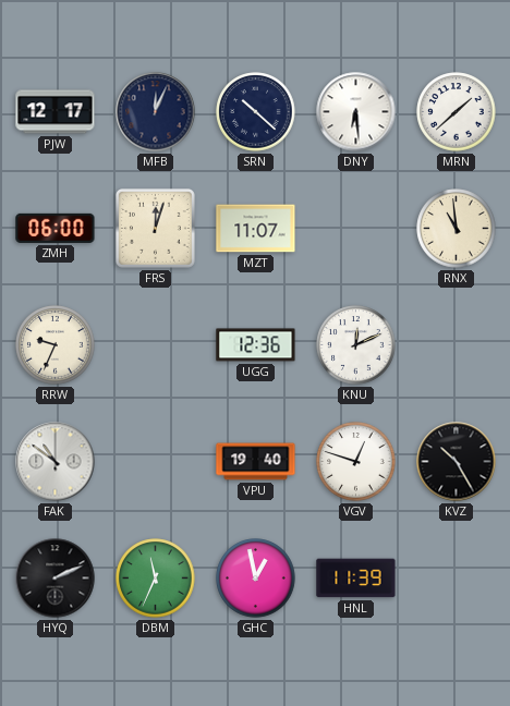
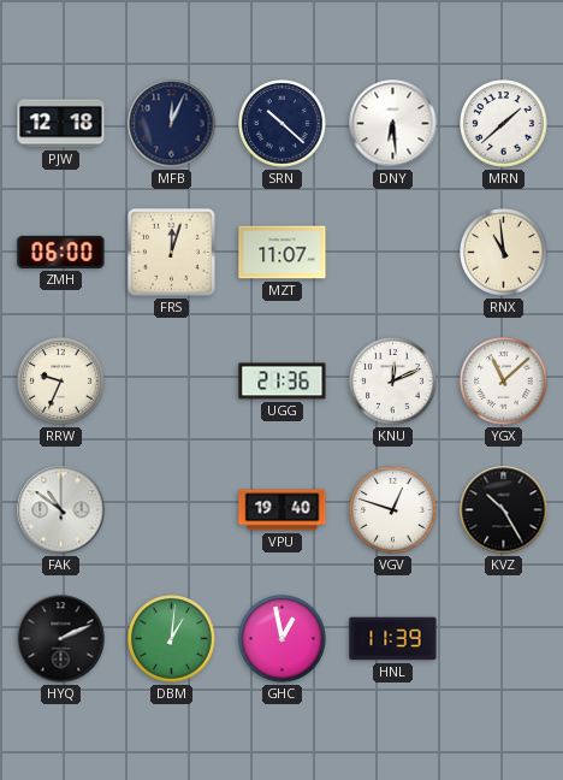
PJW: 12:17 -> 12:18
UGG: 12:36 -> 21:36
YGX: none -> 11:08
DBM: 11:34 -> 1:01
